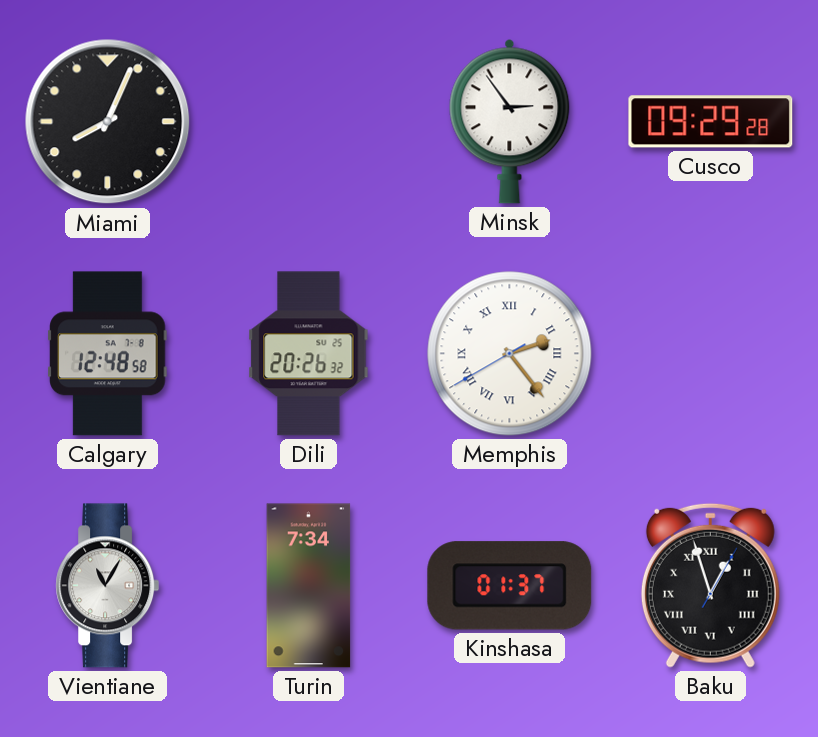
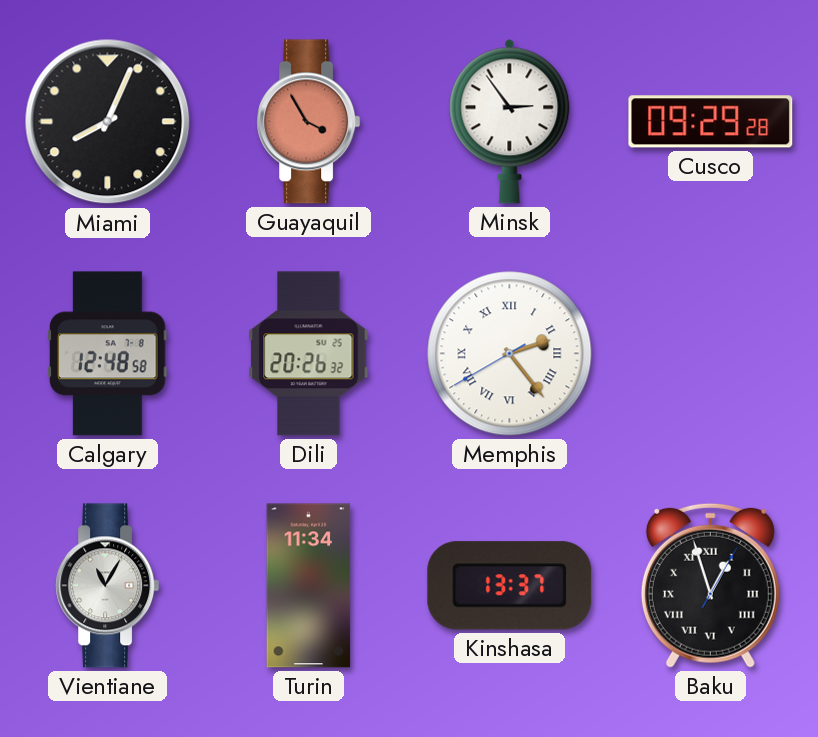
Guayaquil: none -> 3:55
Turin: 7:34 -> 11:34
Kinshasa: 01:37 -> 13:37
